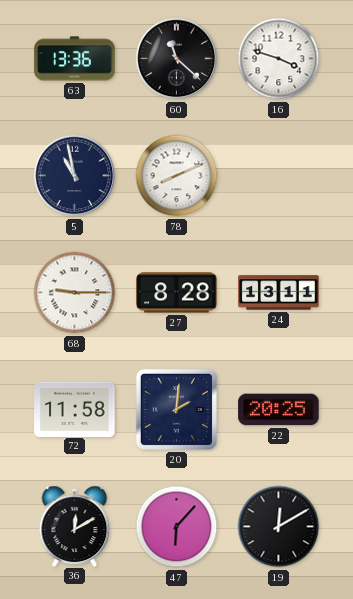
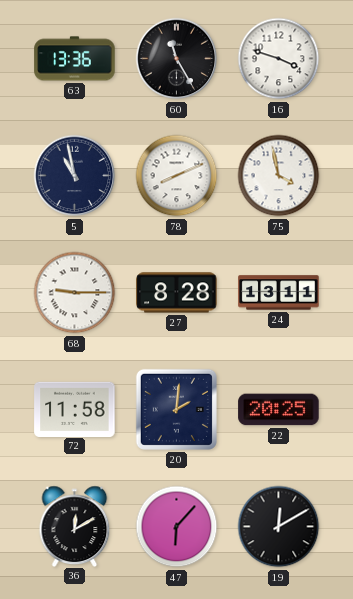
60: 11:22 -> 11:25
75: none -> 3:58
